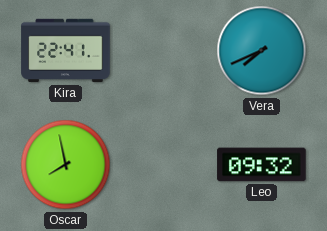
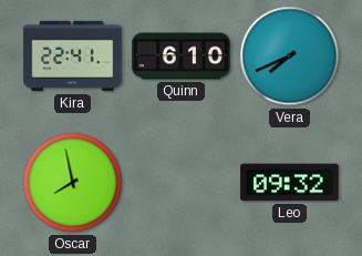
Quinn: none -> 6:10
